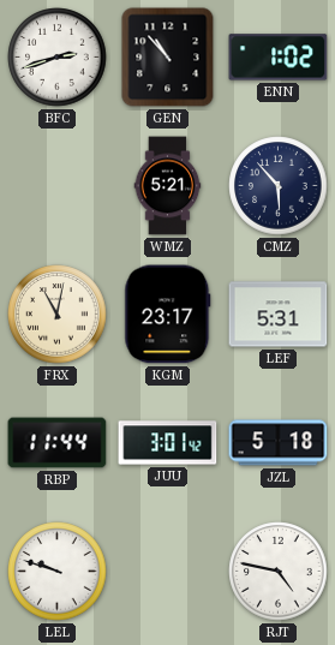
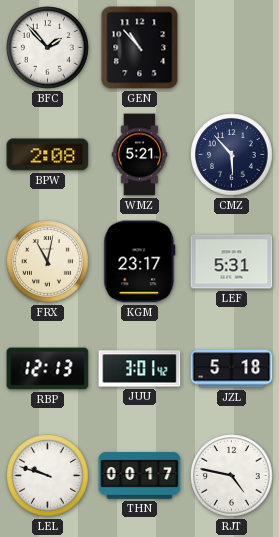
BFC: 2:42 -> 1:53
ENN: 1:02 -> none
BPW: none -> 2:08
RBP: 11:44 -> 12:13
THN: none -> 00:17
